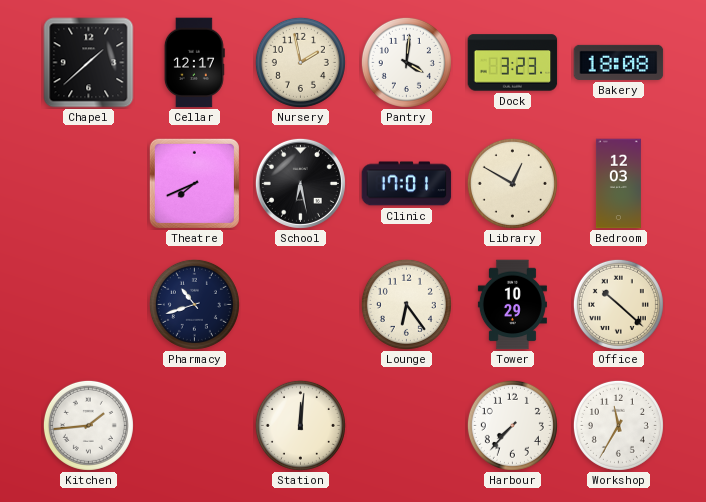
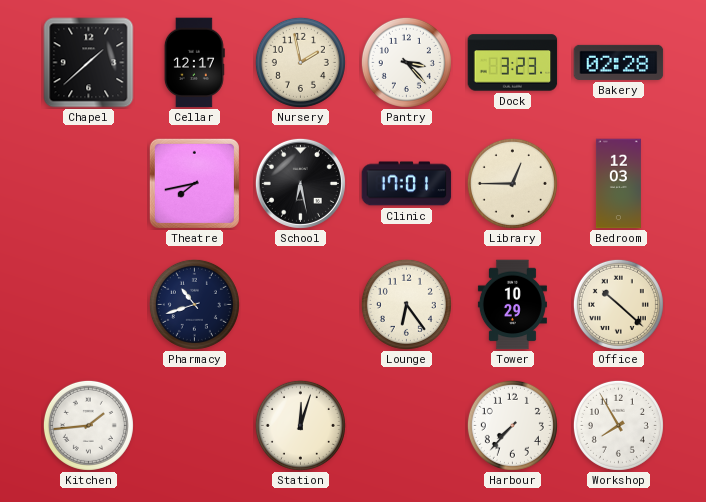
Pantry: 4:01 -> 3:23
Bakery: 18:08 -> 02:28
Theatre: 7:41 -> 7:43
Library: 12:50 -> 12:45
Station: 12:01 -> 12:03
Workshop: 11:35 -> 7:55
